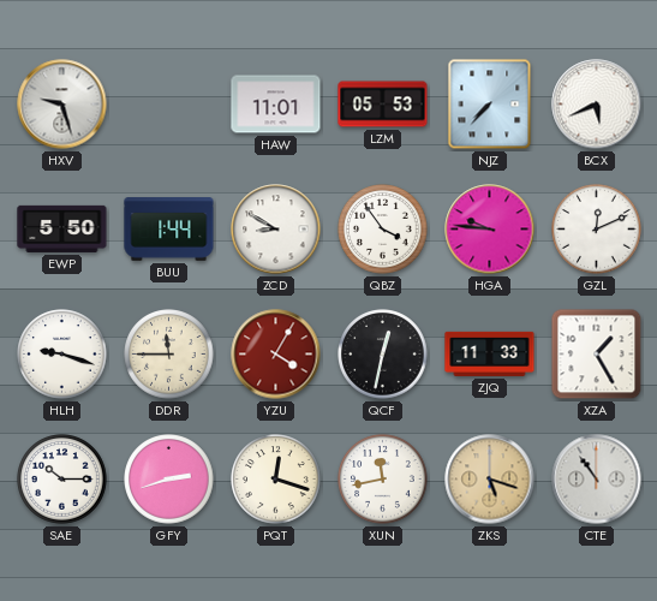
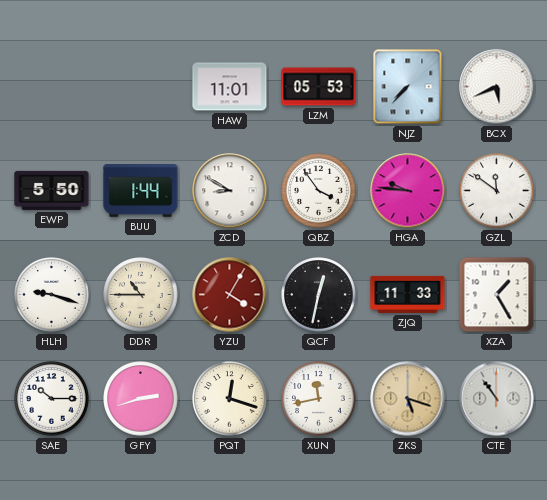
HXV: 9:27 -> none
GZL: 12:11 -> 11:51
DDR: 11:45 -> 10:45
